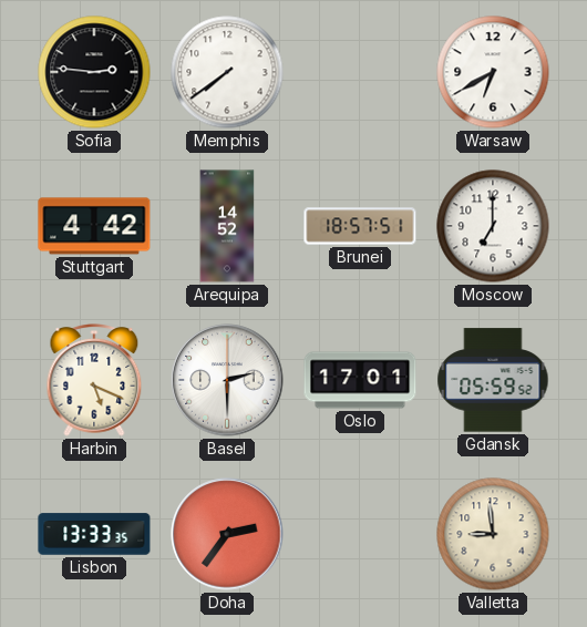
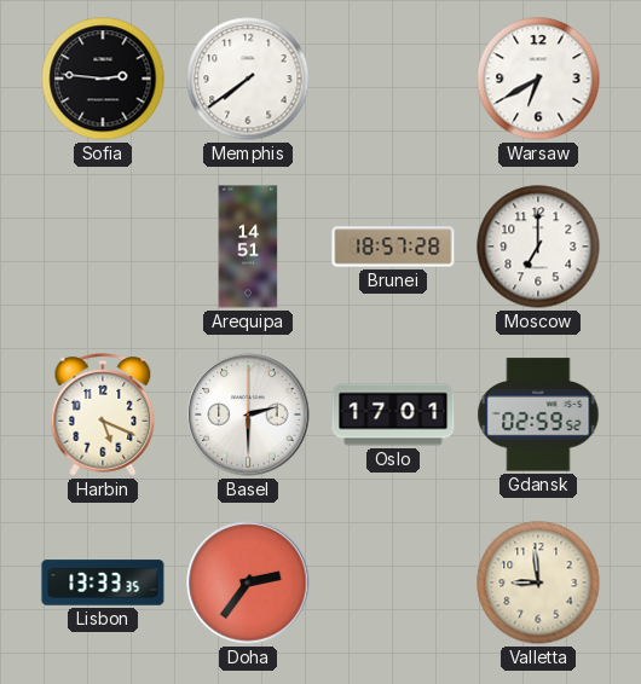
Stuttgart: 4:42 -> none
Arequipa: 14:52 -> 14:51
Brunei: 18:57:51 -> 18:57:28
Gdansk: 05:59 -> 02:59
